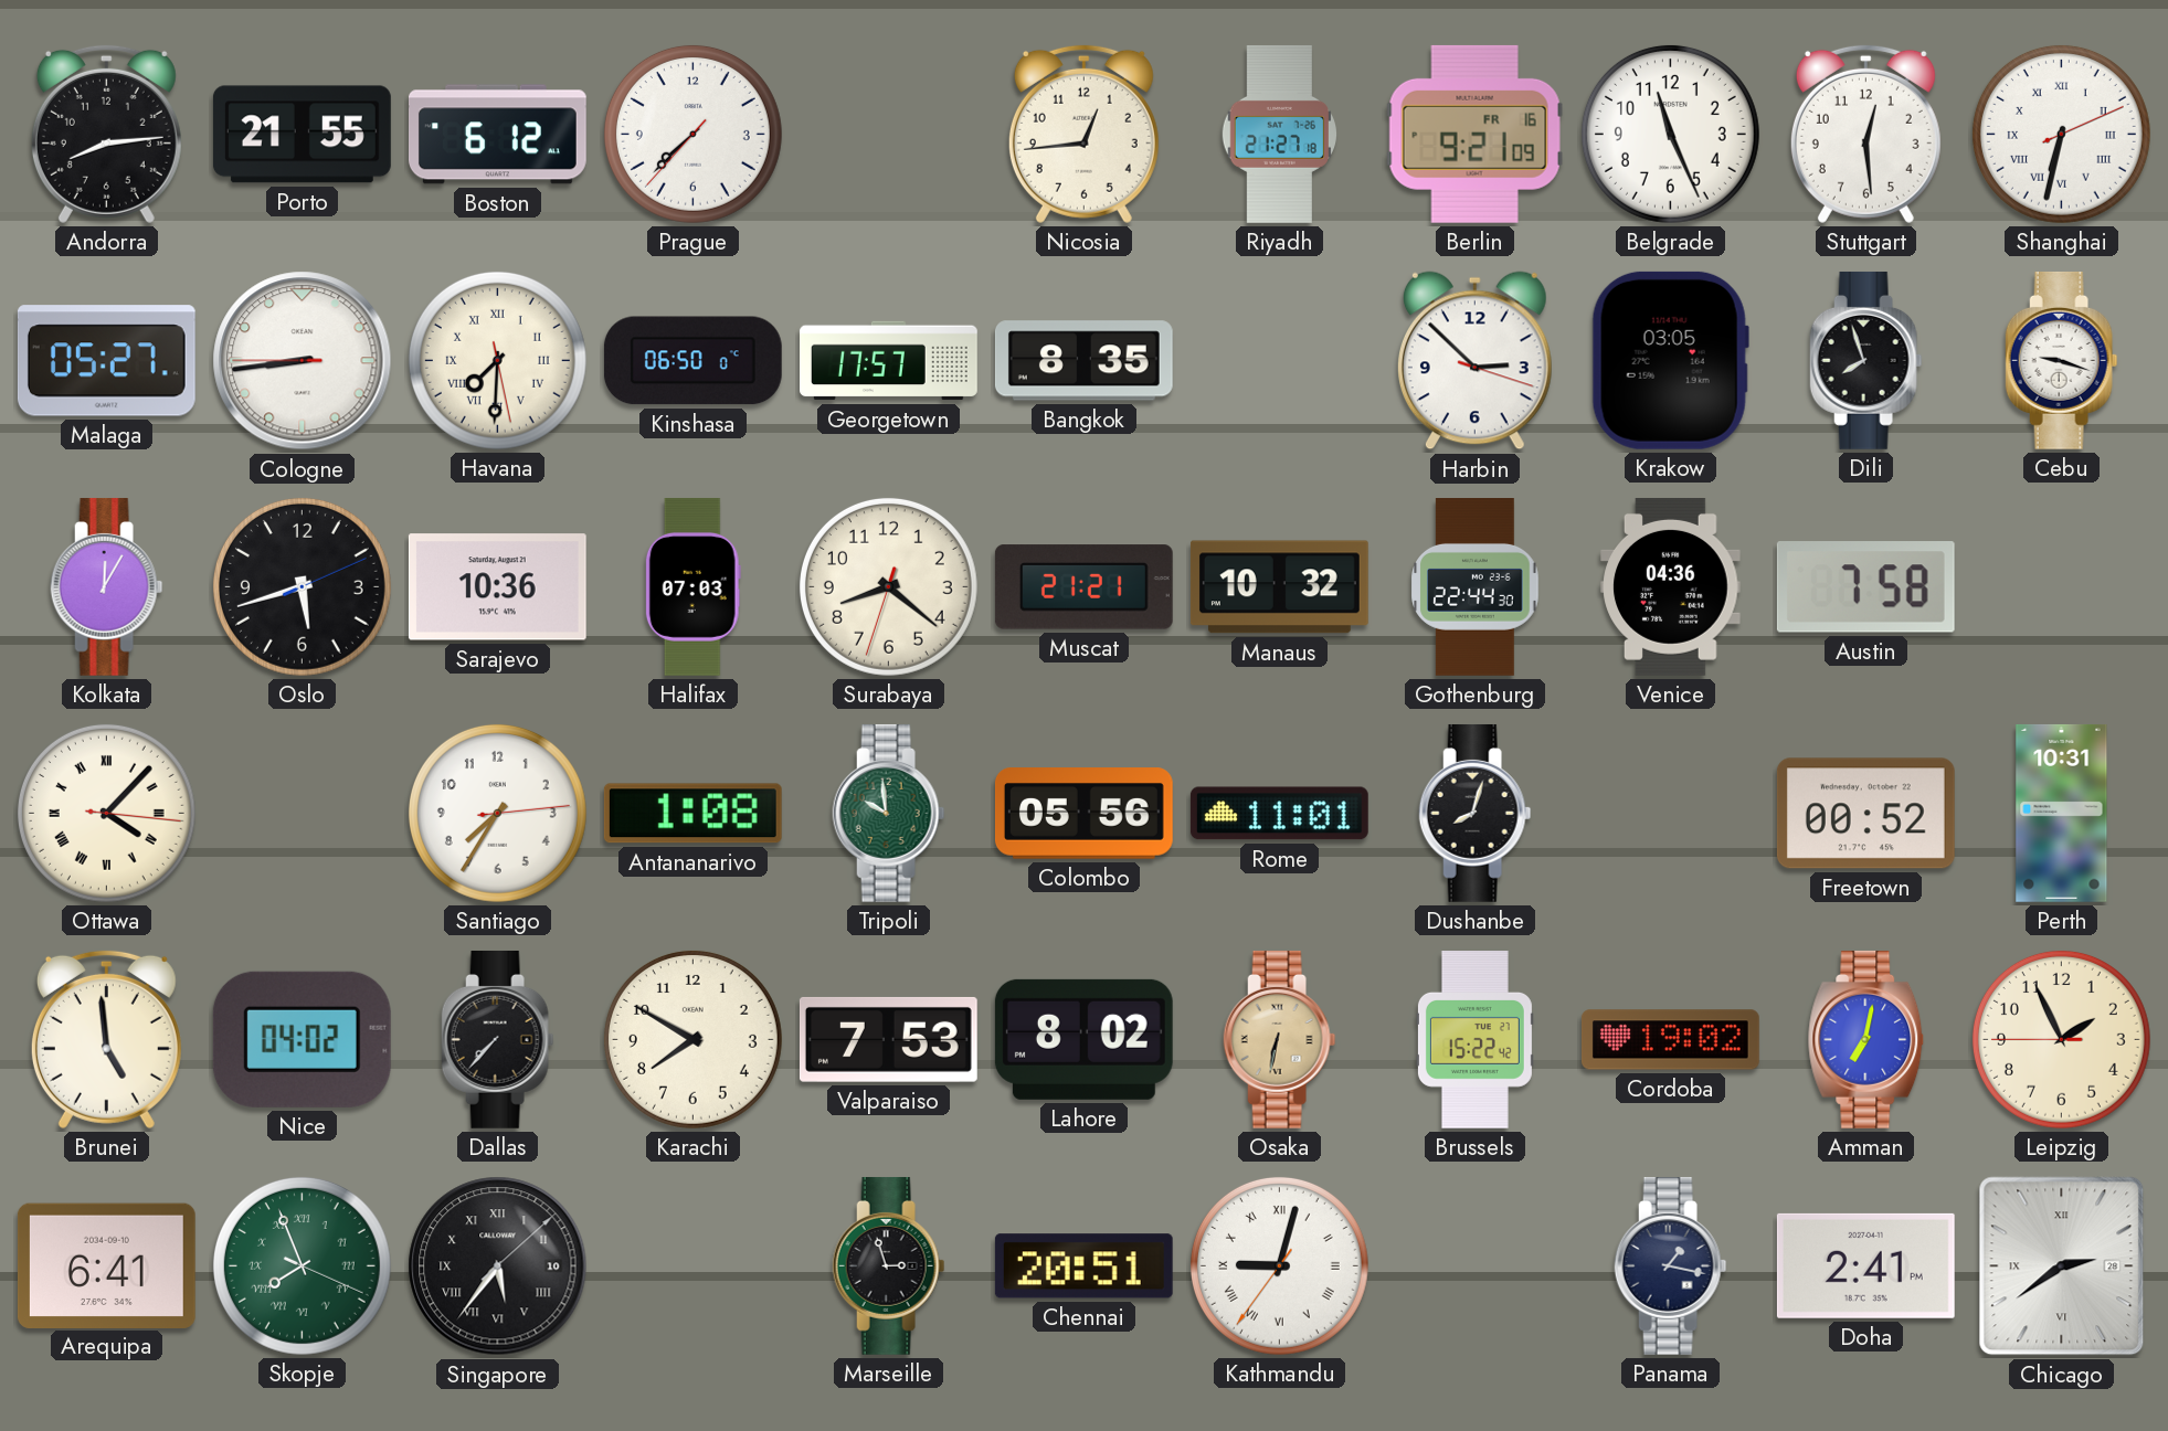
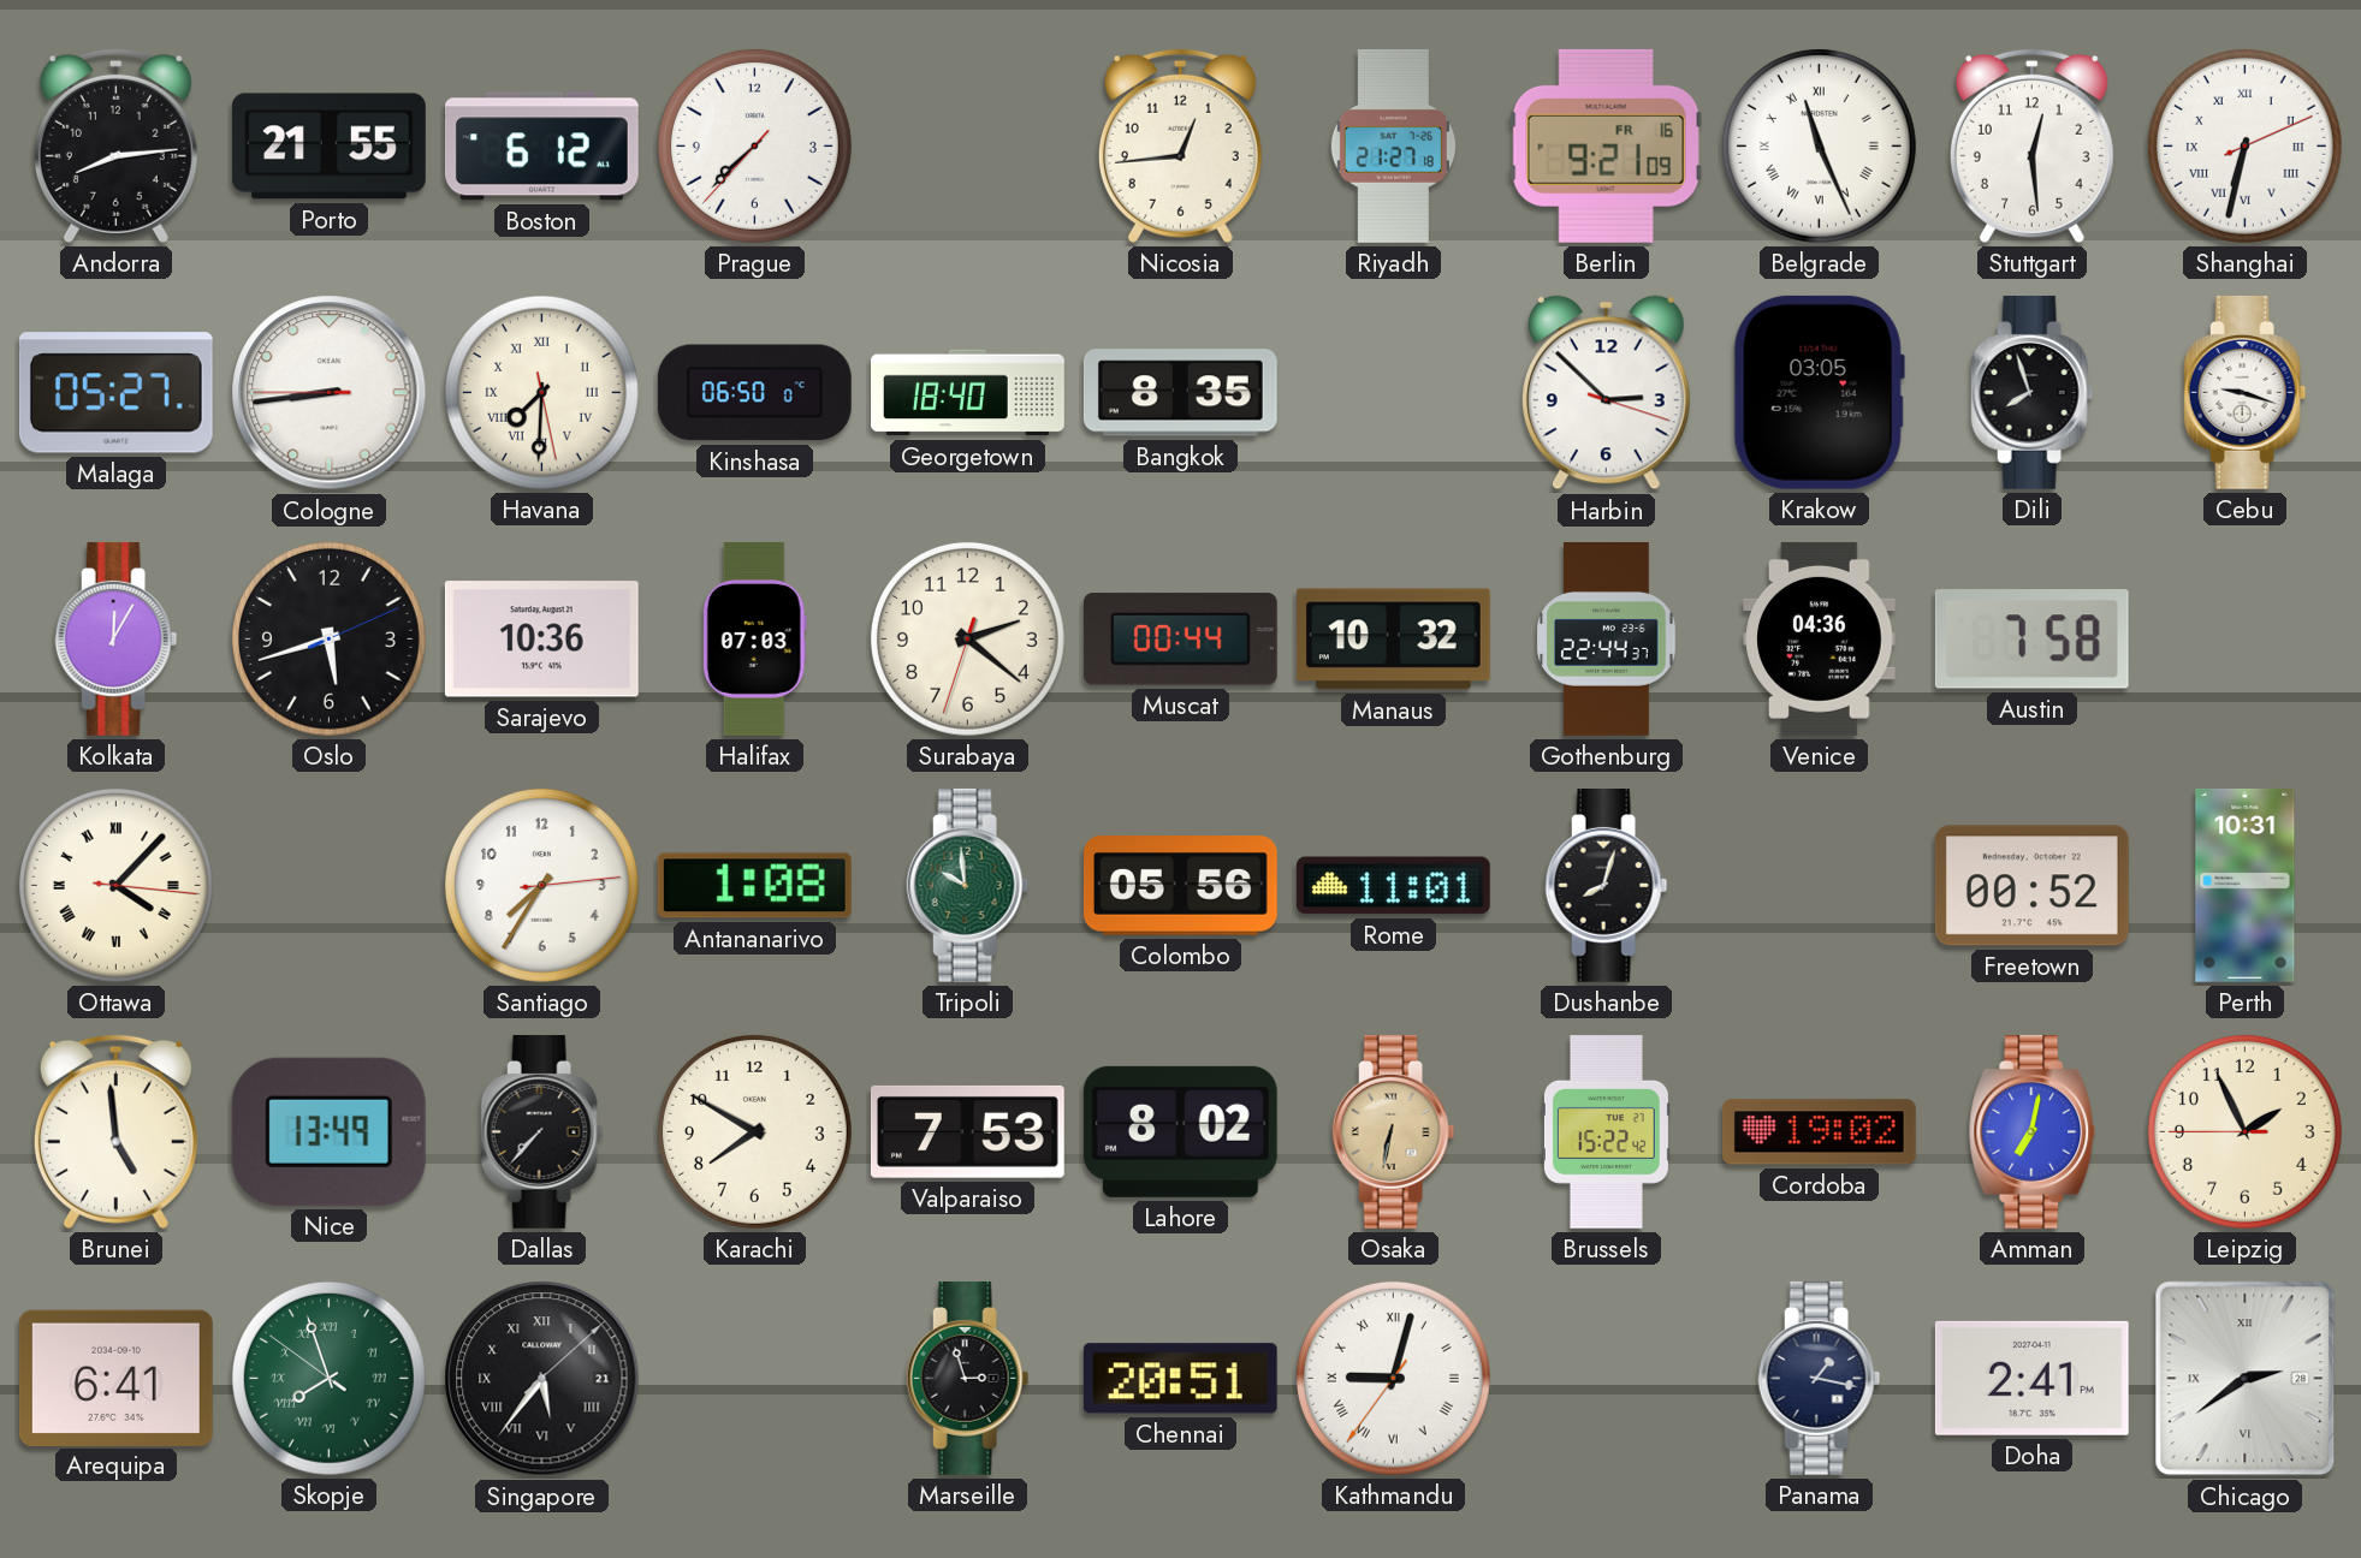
Belgrade numerals: Arabic -> Roman
Georgetown: 17:57 -> 18:40
Surabaya: 8:21 -> 2:21
Muscat: 21:21 -> 00:44
Gothenburg: 22:44:30 -> 22:44:37
Nice: 04:02 -> 13:49
Skopje: 7:56:19 -> 7:56:51
Singapore date: 10 -> 21
